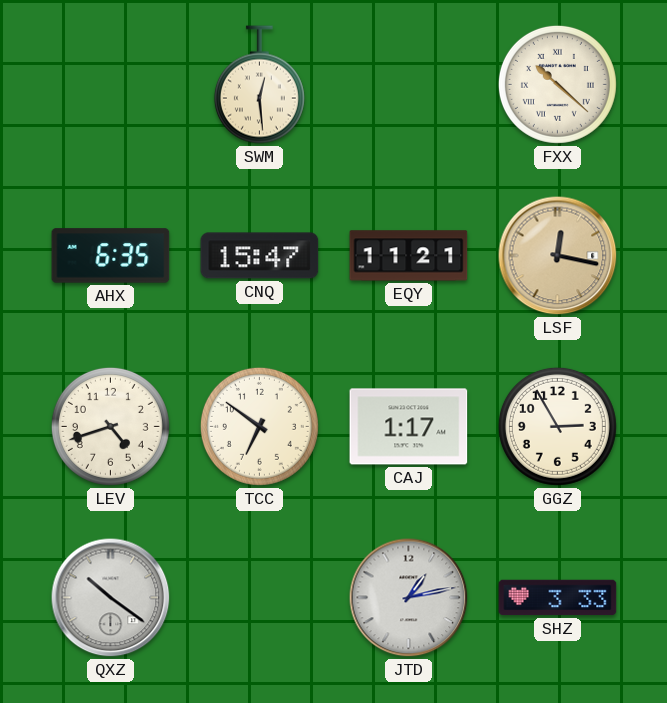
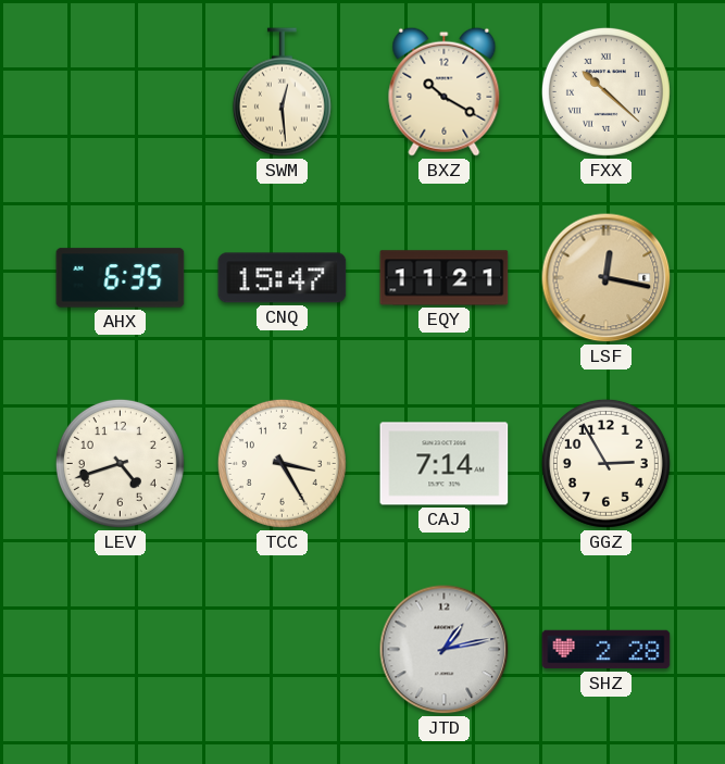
BXZ: none -> 10:20
TCC: 6:51 -> 3:25
CAJ: 1:17 -> 7:14
QXZ: 10:21 -> none
SHZ: 3:33 -> 2:28
